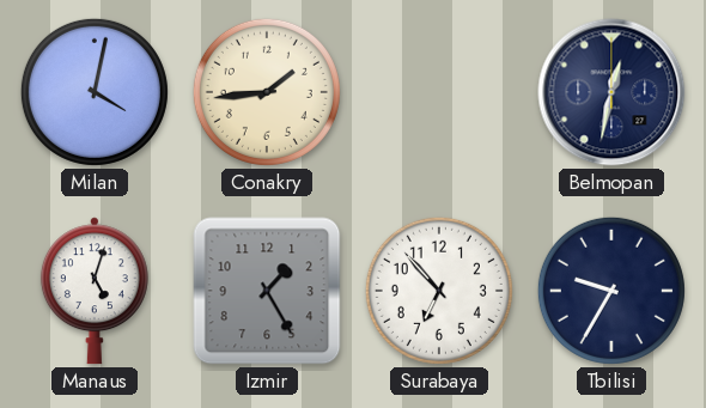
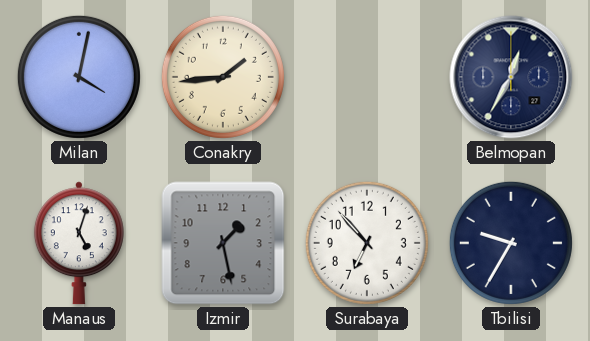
Belmopan: 12:32 -> 12:35
Izmir: 1:25 -> 1:28
